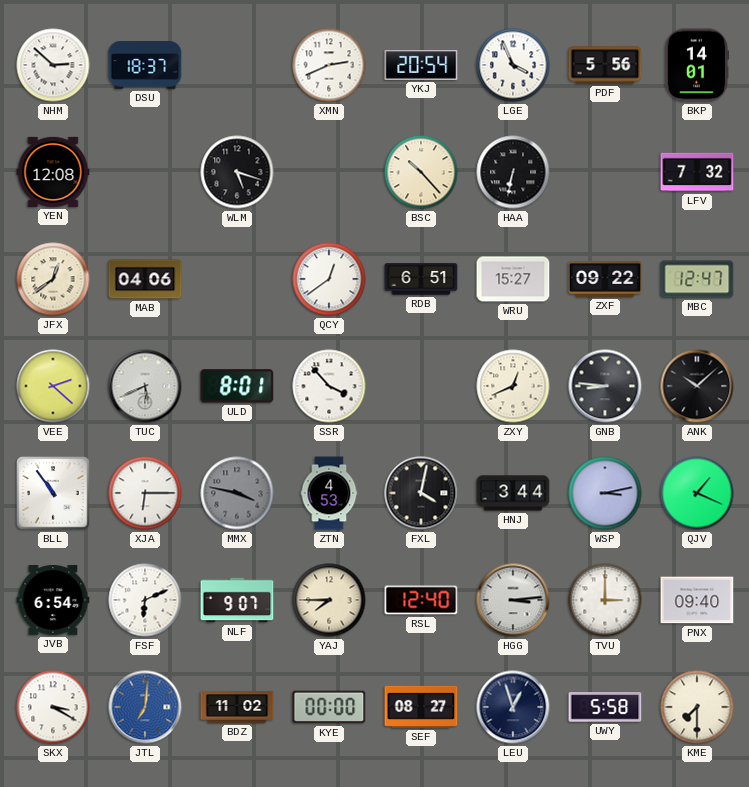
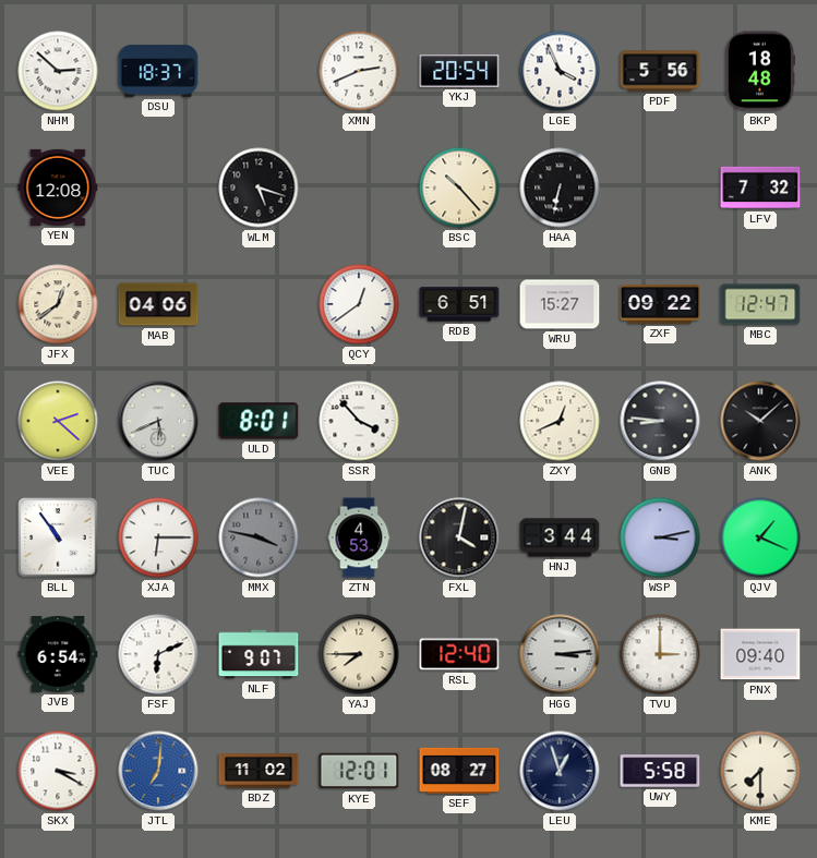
BKP: 14:01 -> 18:48
KYE: 00:00 -> 12:01
